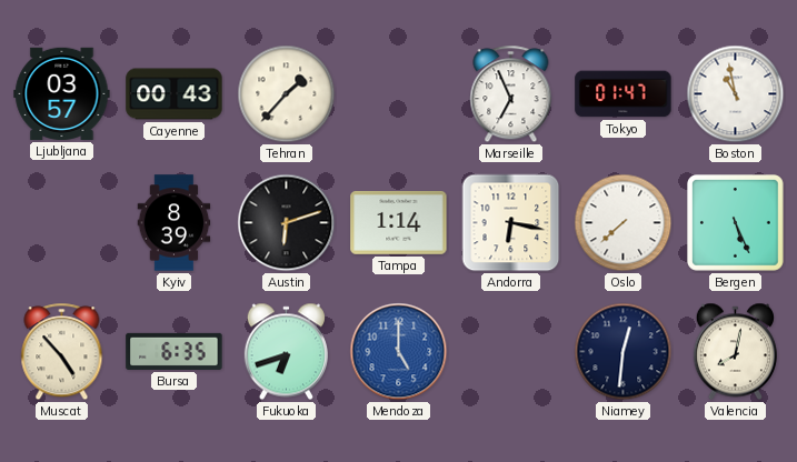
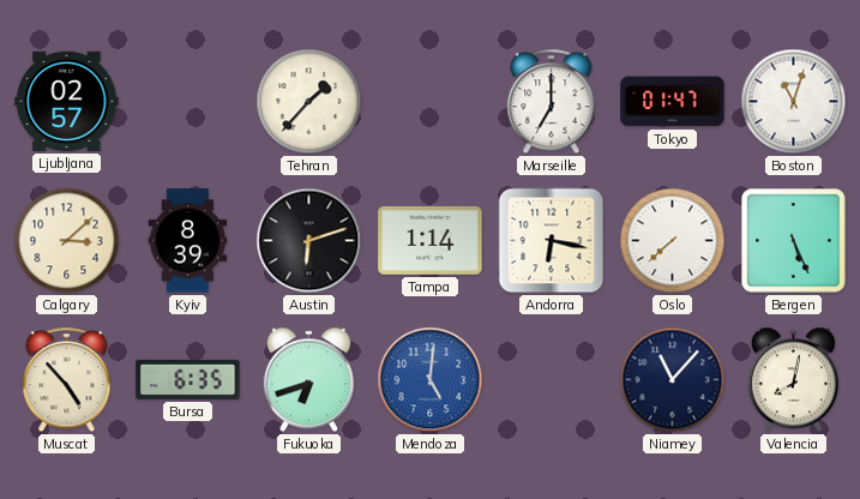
Ljubljana: 03:57 -> 02:57
Cayenne: 00:43 -> none
Marseille: 6:56 -> 7:00
Boston: 10:58 -> 11:03
Calgary: none -> 3:08
Mendoza: 5:00 -> 5:01
Niamey: 12:31 -> 11:07
